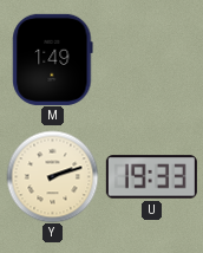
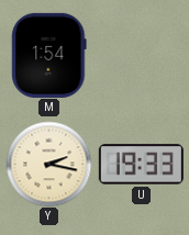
M: 1:49 -> 1:54
Y: 2:12 -> 2:17
